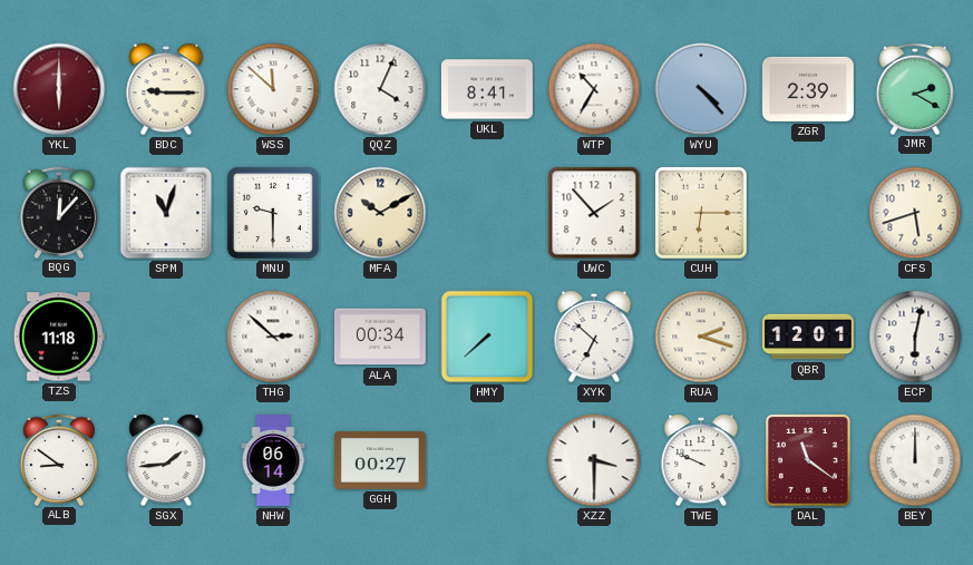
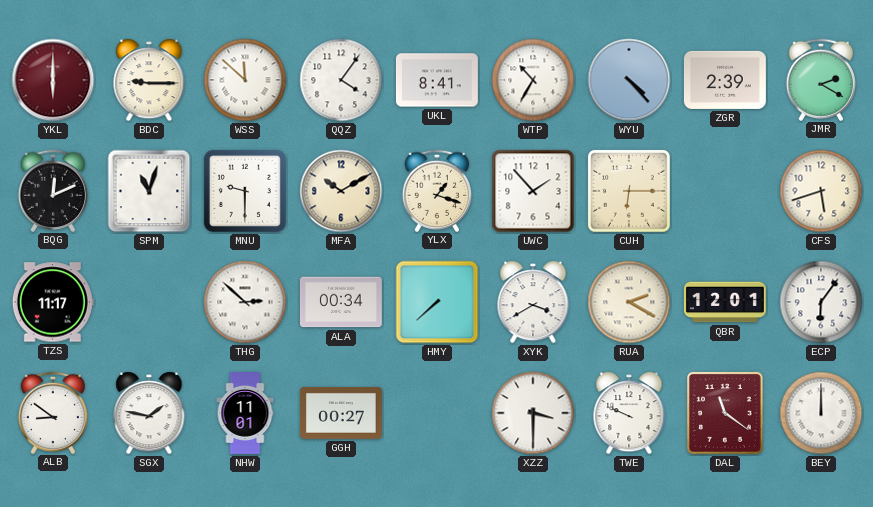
QQZ: 4:04 -> 4:06
BQG: 12:07 -> 12:11
YLX: none -> 1:18
TZS: 11:18 -> 11:17
XYK: 6:52 -> 3:40
RUA: 2:18 -> 2:20
ECP: 6:02 -> 6:06
SGX: 1:44 -> 1:47
NHW: 06:14 -> 11:01
